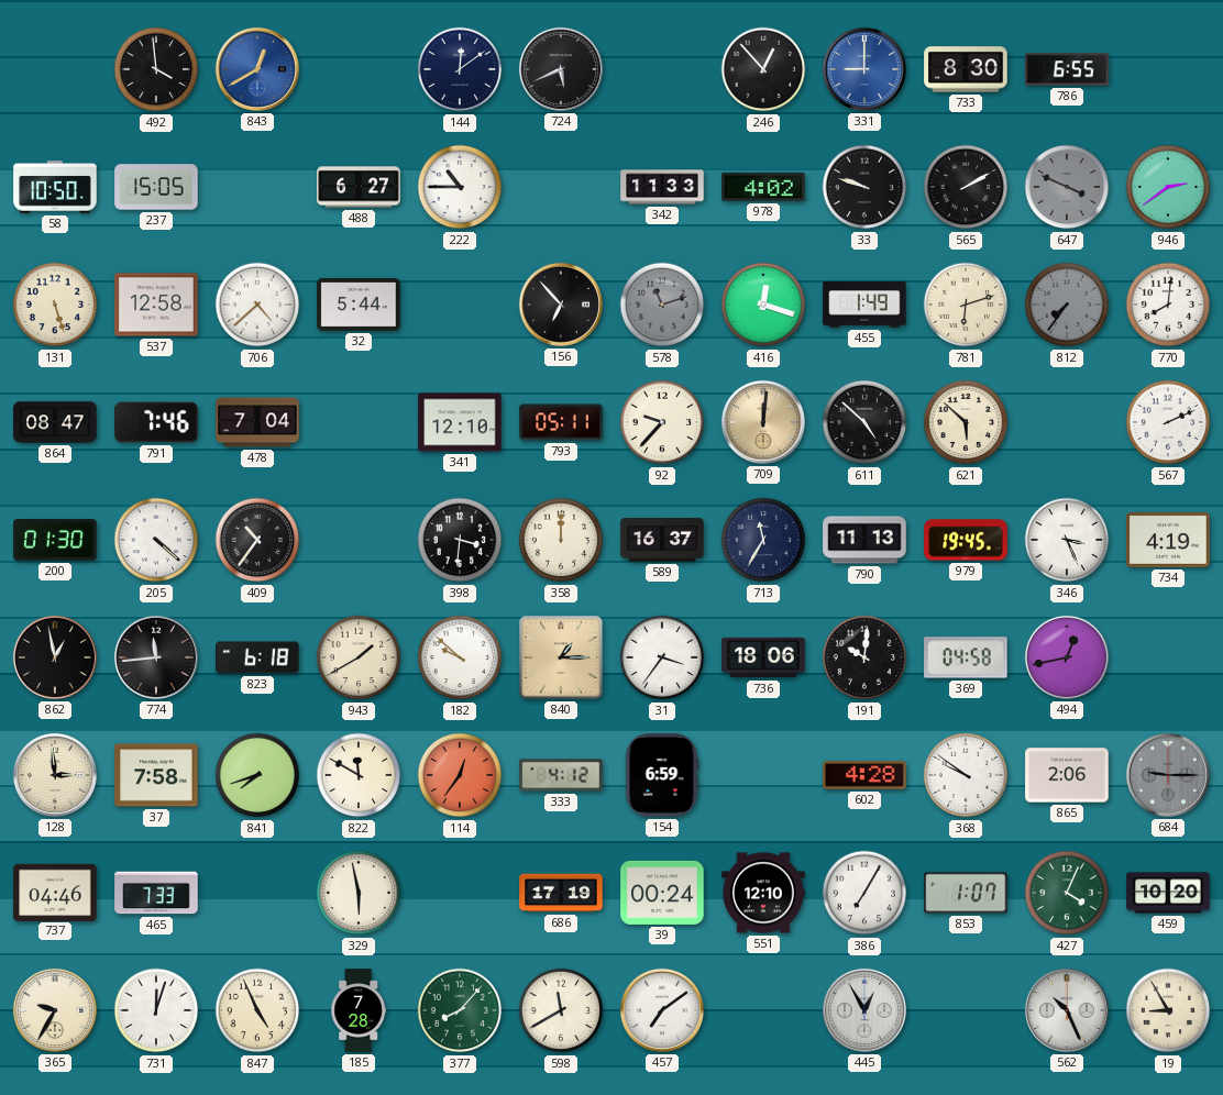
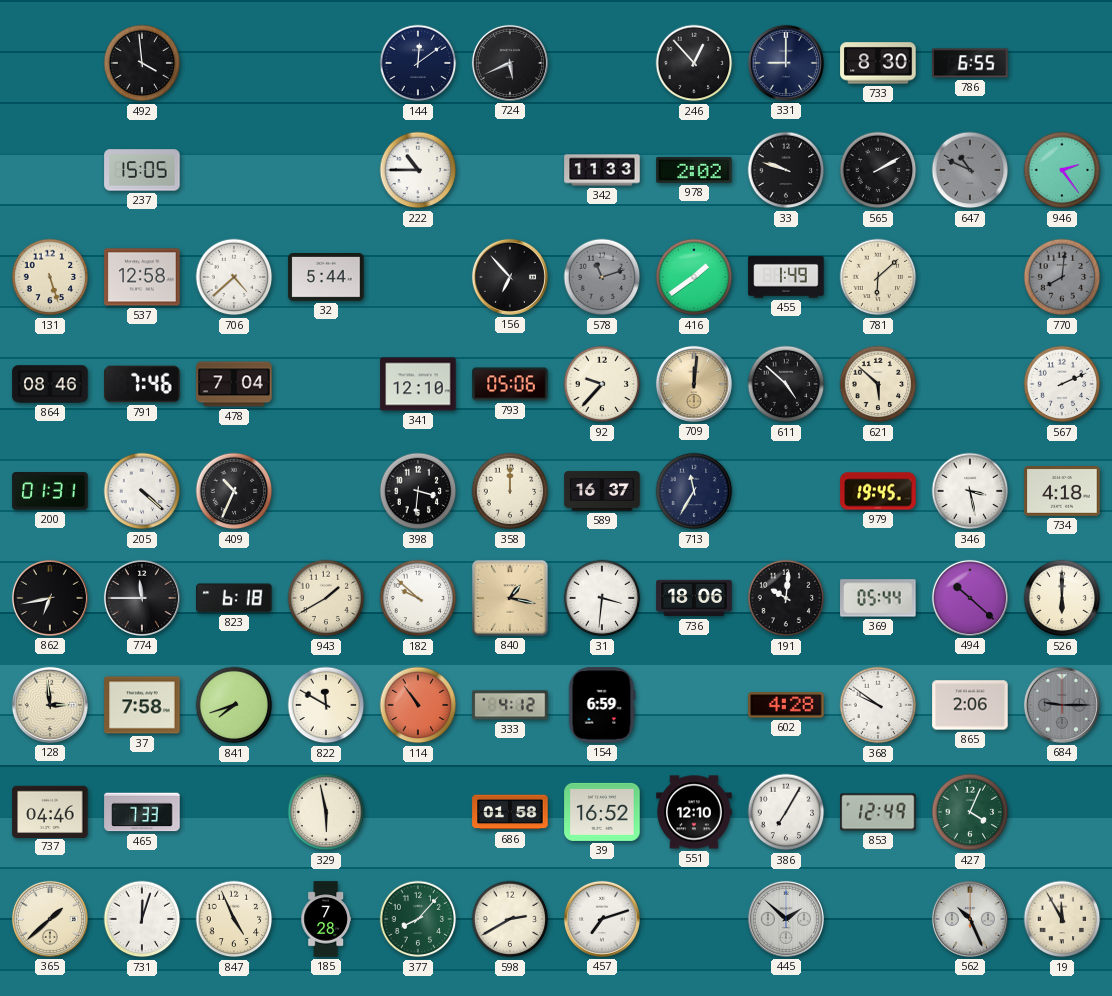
843: 12:40 -> none
331 dial: blue -> navy
58: 10:50 -> none
488: 6:27 -> none
978: 4:02 -> 2:02
647: 3:49 -> 10:49
946: 2:39 -> 2:24
416: 12:18 -> 1:39
781: 6:12 -> 6:08
812: 7:36 -> none
770 dial: white -> grey
864: 08:47 -> 08:46
793: 05:11 -> 05:06
200: 01:30 -> 01:31
409: 10:36 -> 10:34
790: 11:13 -> none
346: 3:26 -> 3:28
734: 4:19 -> 4:18
862: 12:58 -> 6:43
774: 11:44 -> 11:45
840: 1:15 -> 1:17
31: 3:36 -> 3:31
369: 04:58 -> 05:44
494: 12:43 -> 10:22
526: none -> 6:00
114: 12:36 -> 10:54
686: 17:19 -> 01:58
39: 00:24 -> 16:52
853: 1:07 -> 12:49
459: 10:20 -> none
365: 9:35 -> 1:38
598: 11:40 -> 2:40
457: 7:09 -> 7:12
445: 12:55 -> 1:52
19: 8:55 -> 11:55
